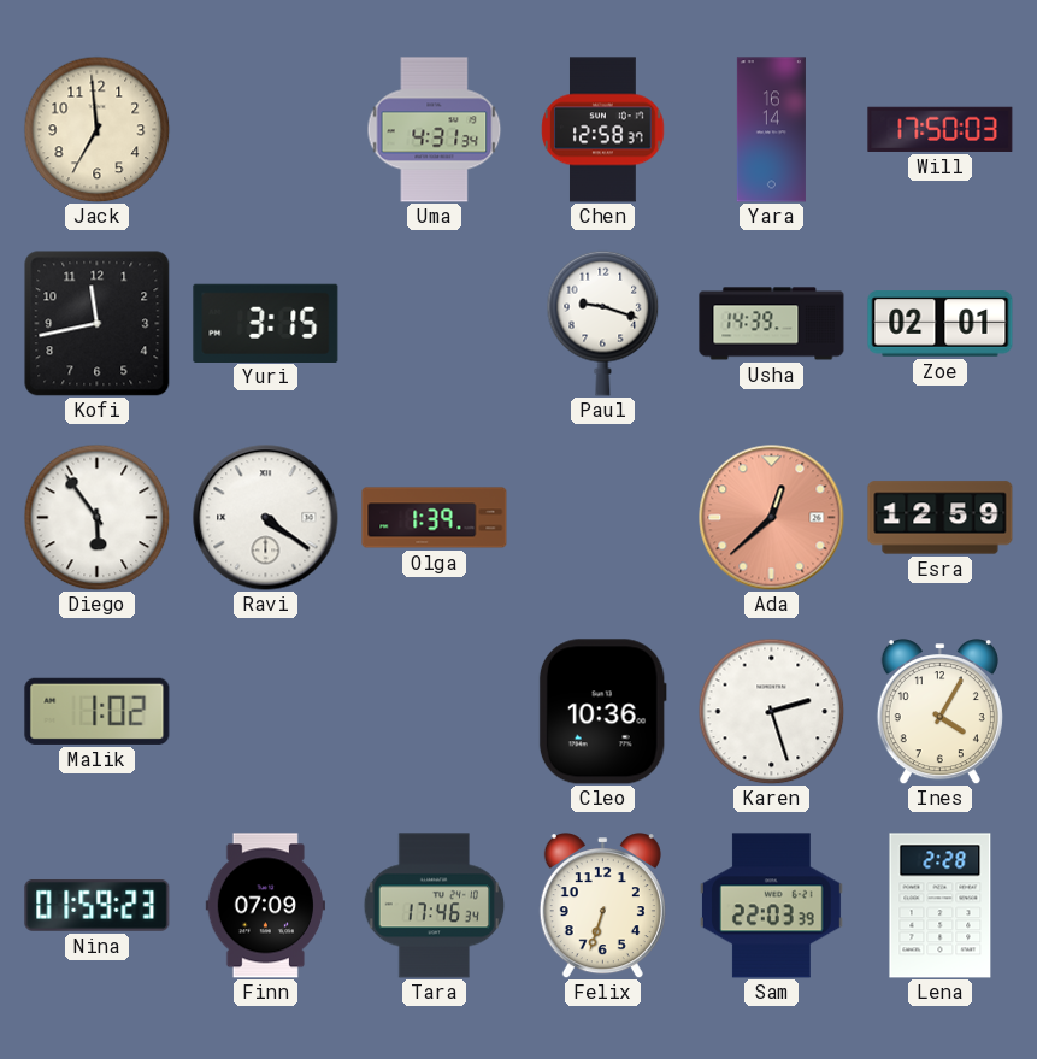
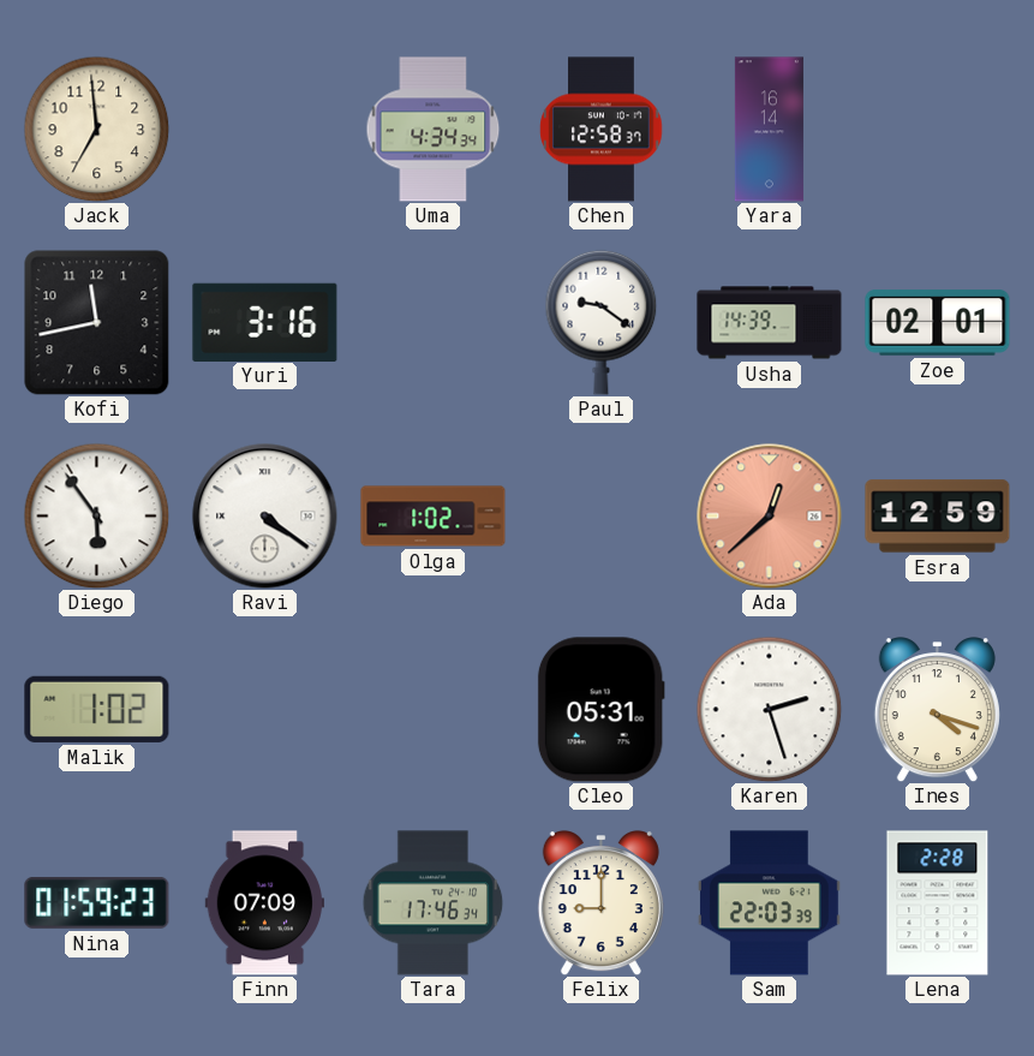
Uma: 4:31 -> 4:34
Will: 17:50 -> none
Yuri: 3:15 -> 3:16
Paul: 9:18 -> 9:21
Olga: 1:39 -> 1:02
Cleo: 10:36 -> 05:31
Ines: 4:05 -> 4:18
Felix: 6:33 -> 9:00
